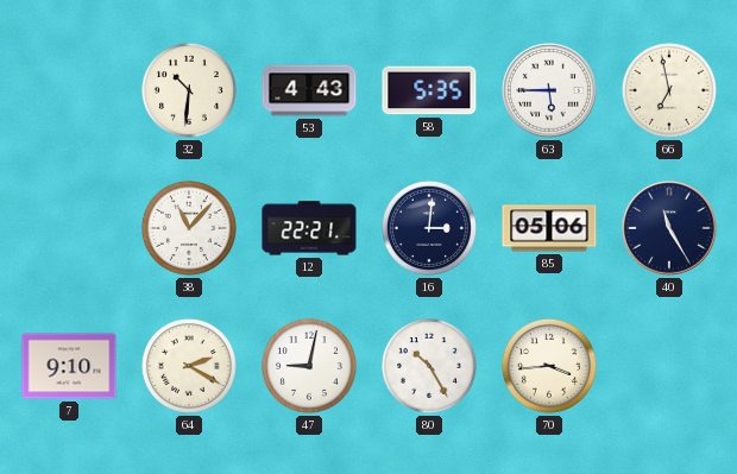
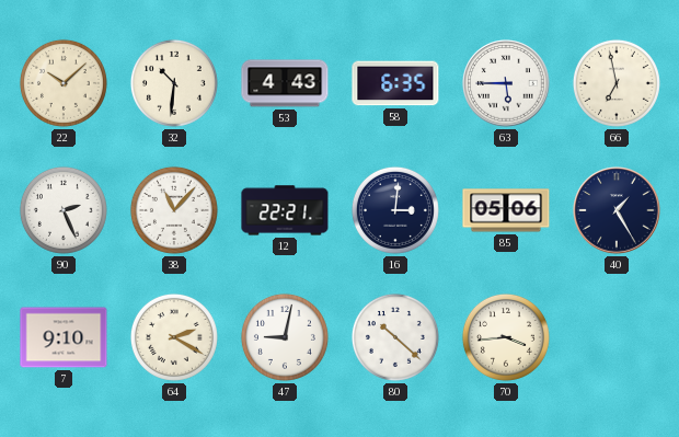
22: none -> 10:08
58: 5:35 -> 6:35
90: none -> 2:26
40: 11:25 -> 1:25
80: 10:25 -> 10:22
